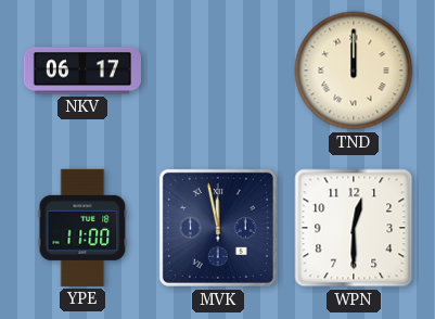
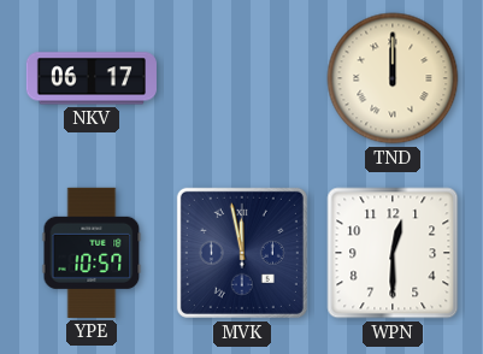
YPE: 11:00 -> 10:57
